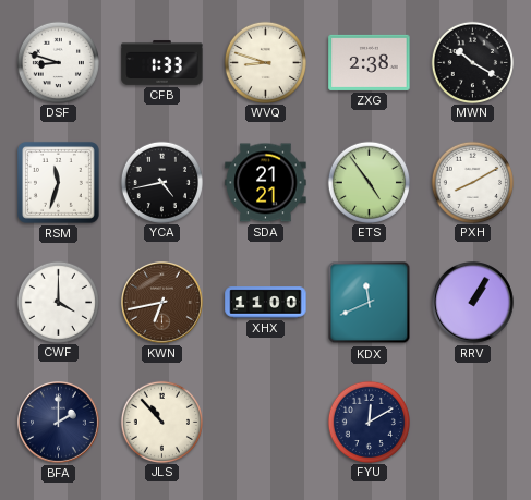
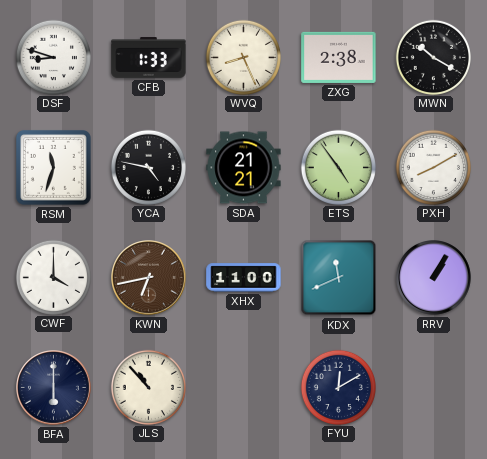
WVQ: 8:48 -> 8:26
YCA: 4:43 -> 4:47
BFA: 2:00 -> 6:00
